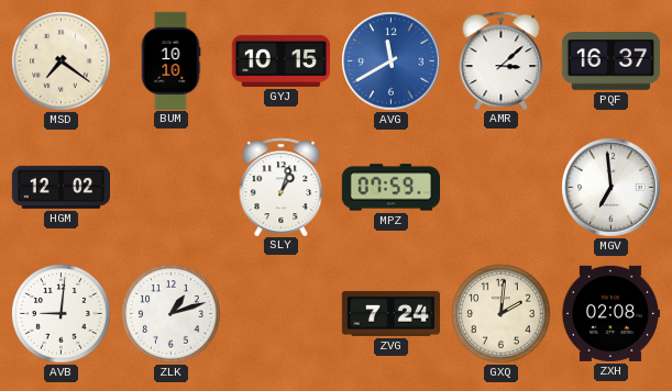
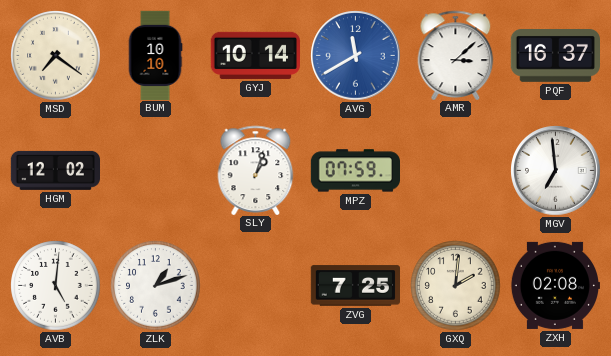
GYJ: 10:15 -> 10:14
AVB: 9:01 -> 5:01
ZVG: 7:24 -> 7:25
